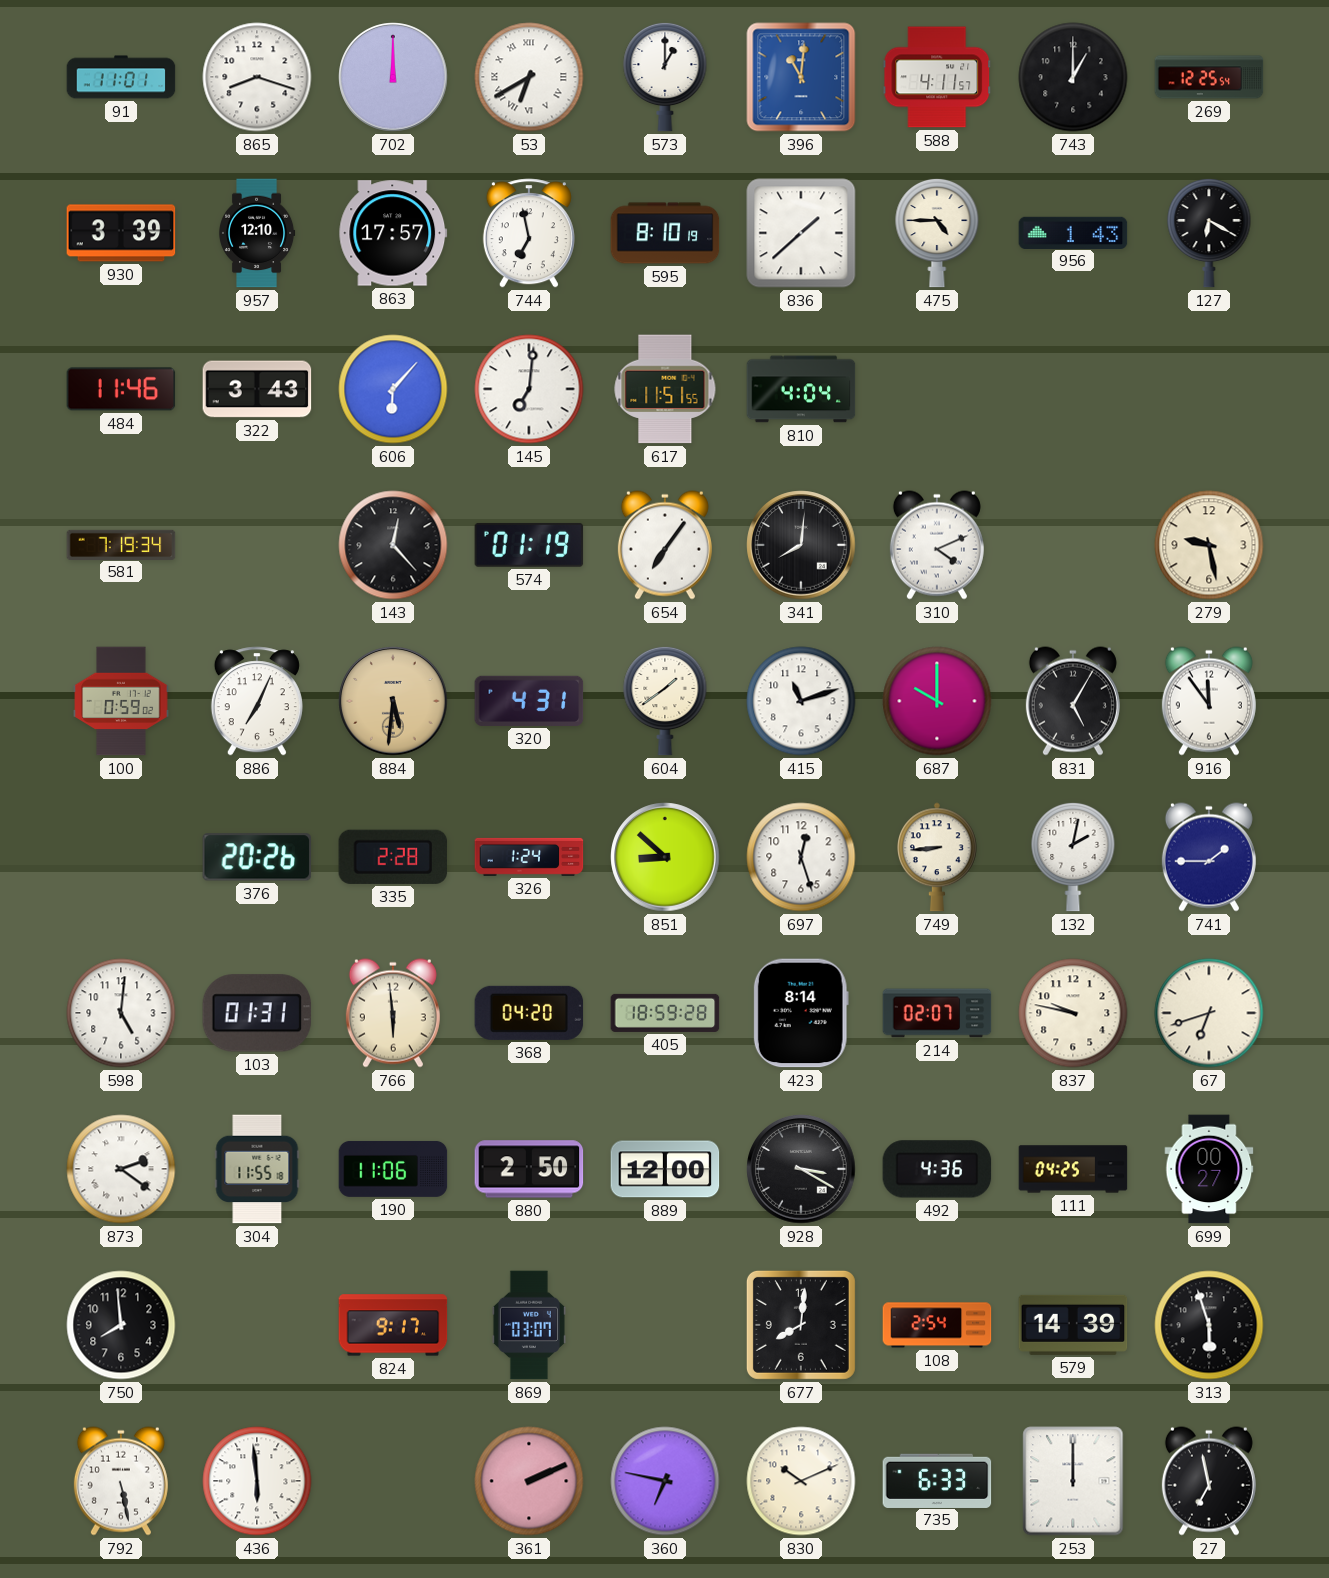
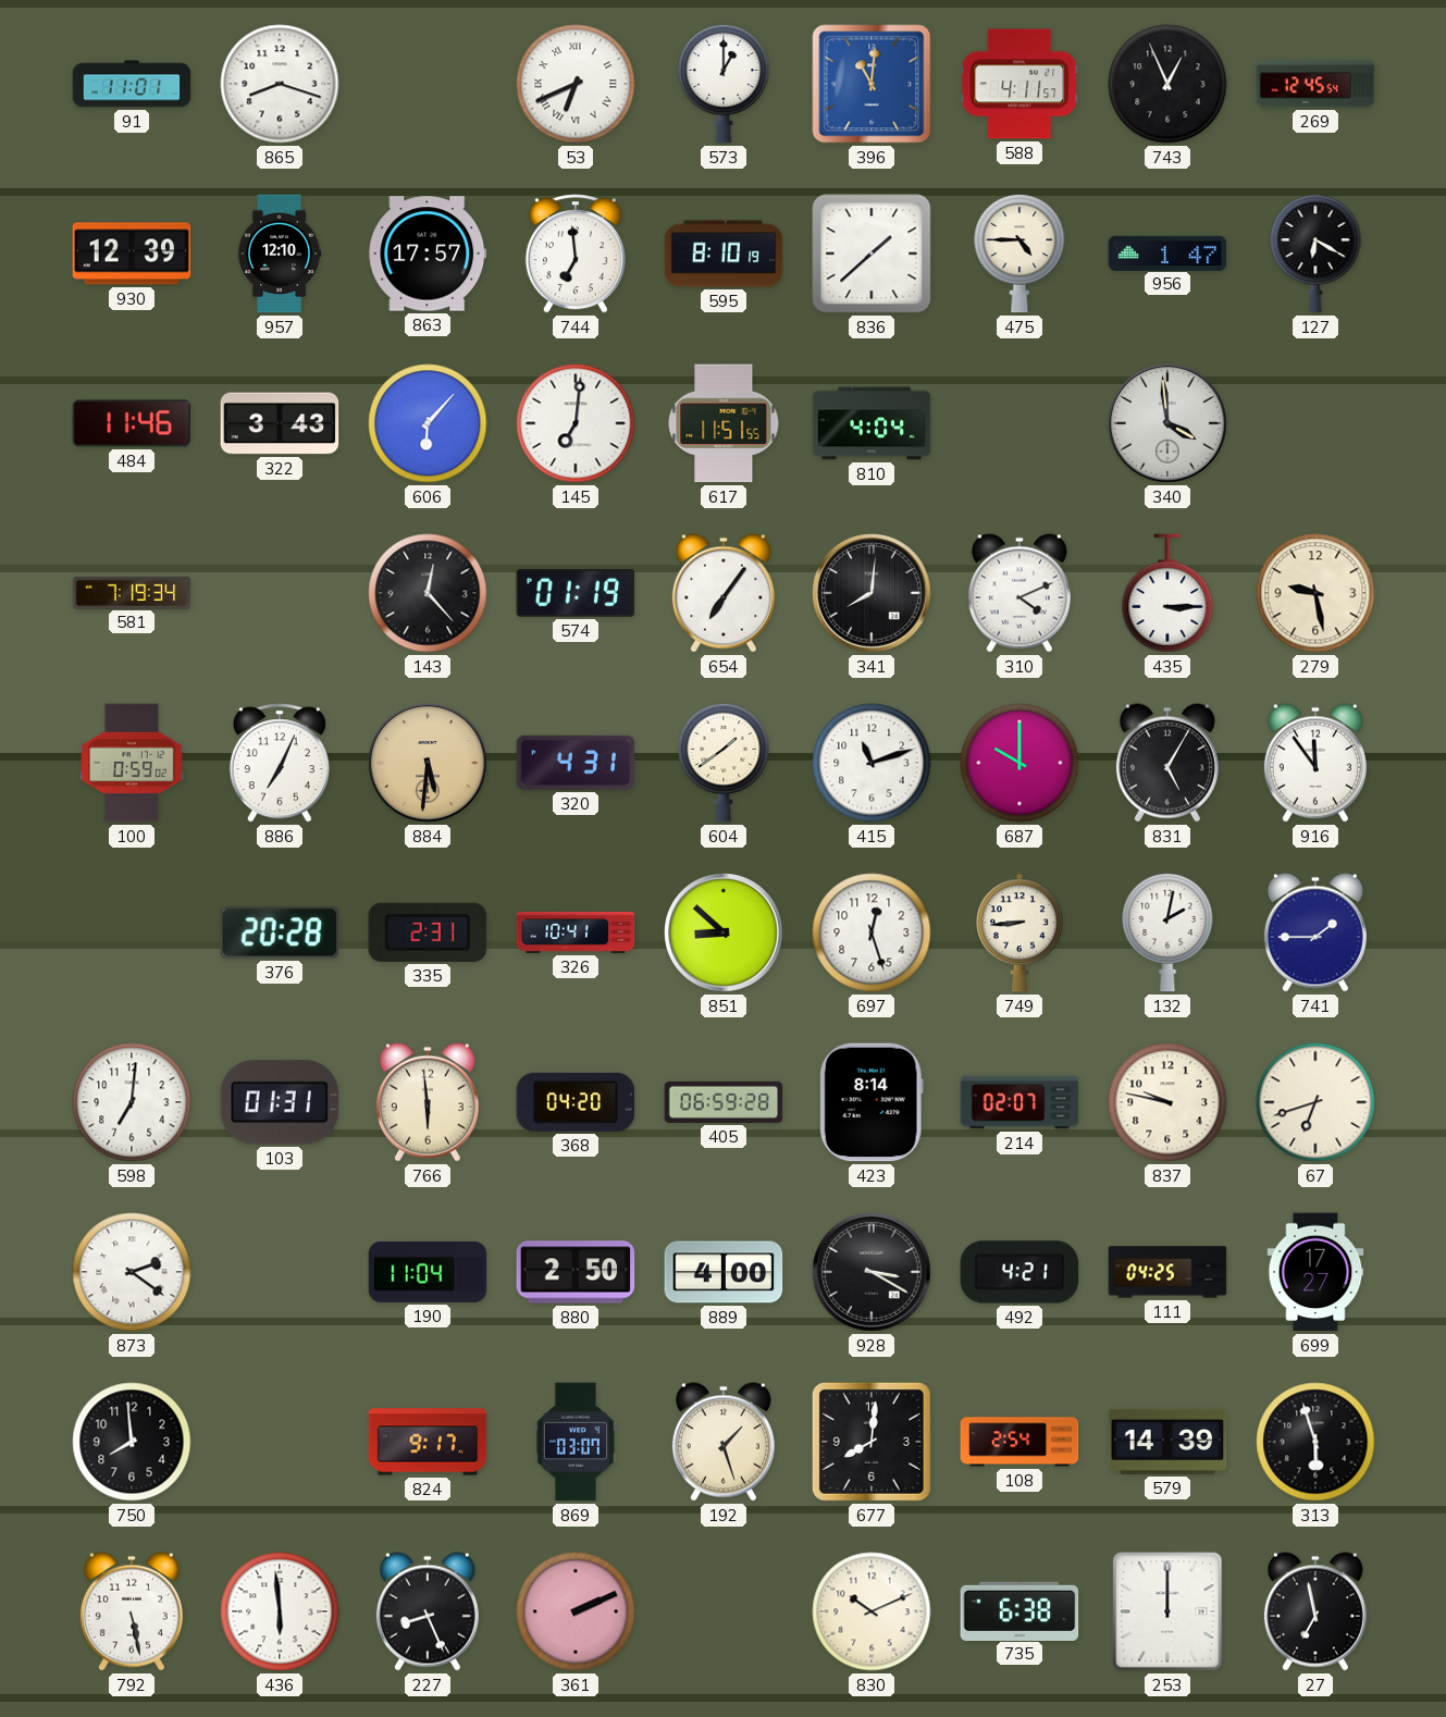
702: 12:00 -> none
53: 6:40 -> 6:41
743: 1:00 -> 12:56
269: 12:25 -> 12:45
930: 3:39 -> 12:39
744: 6:58 -> 6:59
956: 1:43 -> 1:47
340: none -> 3:59
435: none -> 3:15
376: 20:26 -> 20:28
335: 2:28 -> 2:31
326: 1:24 -> 10:41
598: 5:01 -> 7:01
405: 18:59 -> 06:59
304: 11:55 -> none
190: 11:06 -> 11:04
889: 12:00 -> 4:00
492: 4:36 -> 4:21
699: 00:27 -> 17:27
192: none -> 1:27
227: none -> 8:26
360: 6:47 -> none
735: 6:33 -> 6:38
